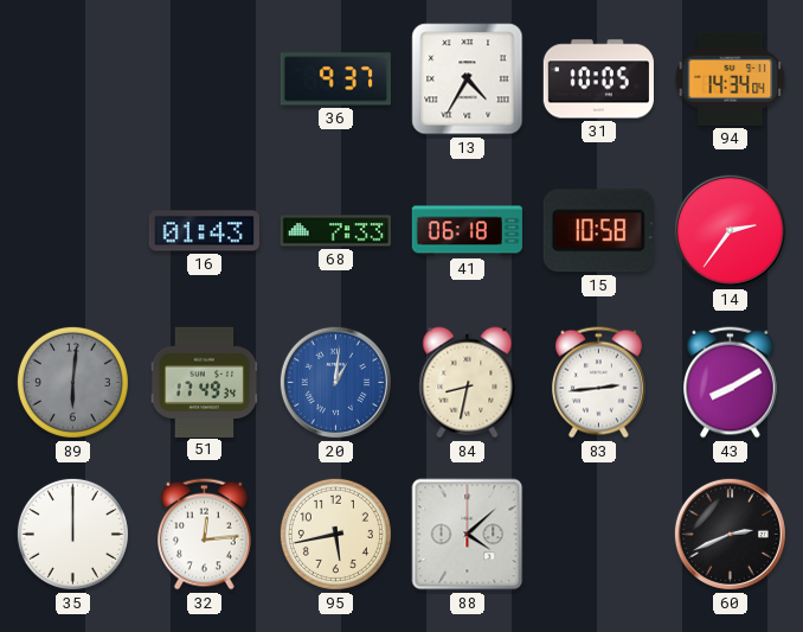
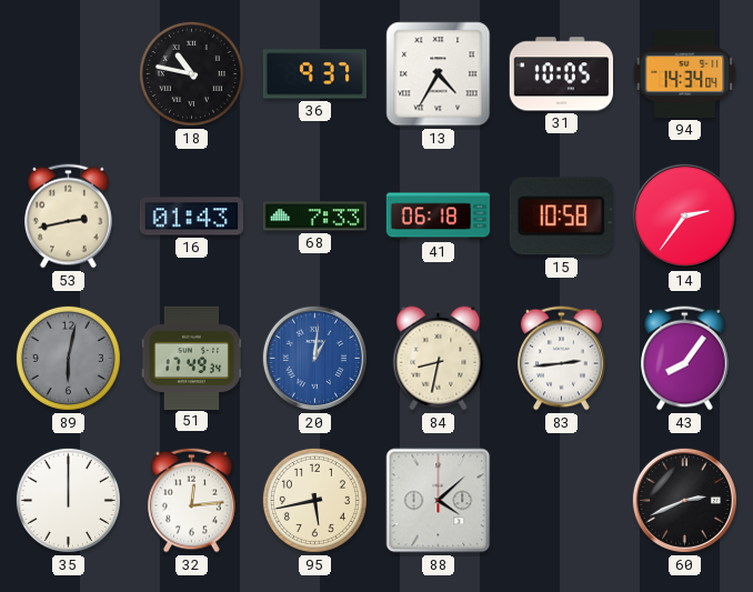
18: none -> 10:47
53: none -> 2:43
89: 6:01 -> 6:02
43: 8:10 -> 8:06
